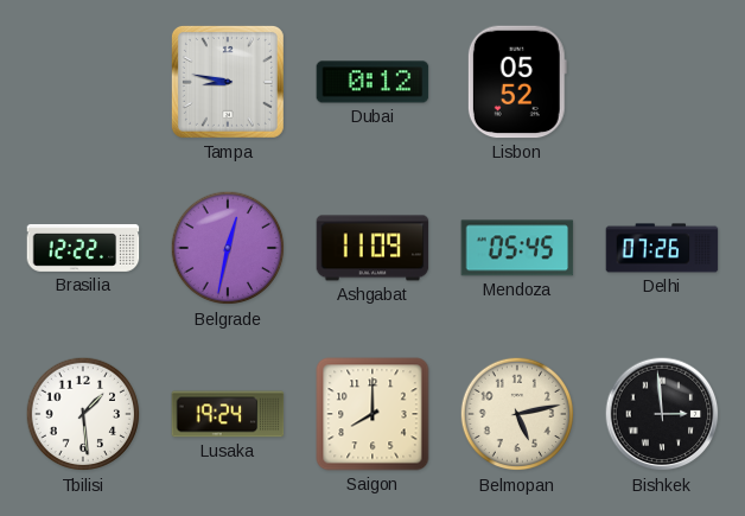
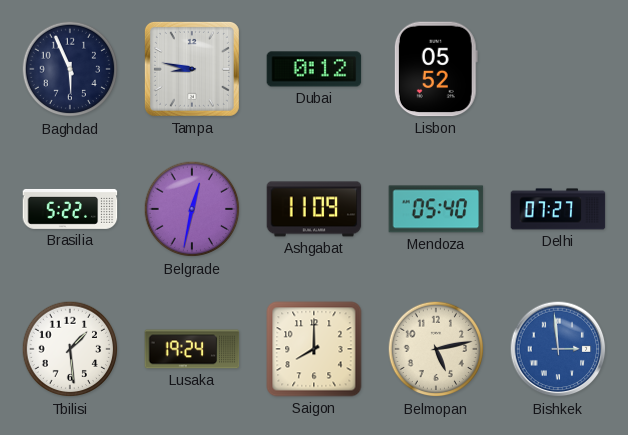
Baghdad: none -> 5:56
Brasilia: 12:22 -> 5:22
Mendoza: 05:45 -> 05:40
Delhi: 07:26 -> 07:27
Bishkek dial: black -> blue
